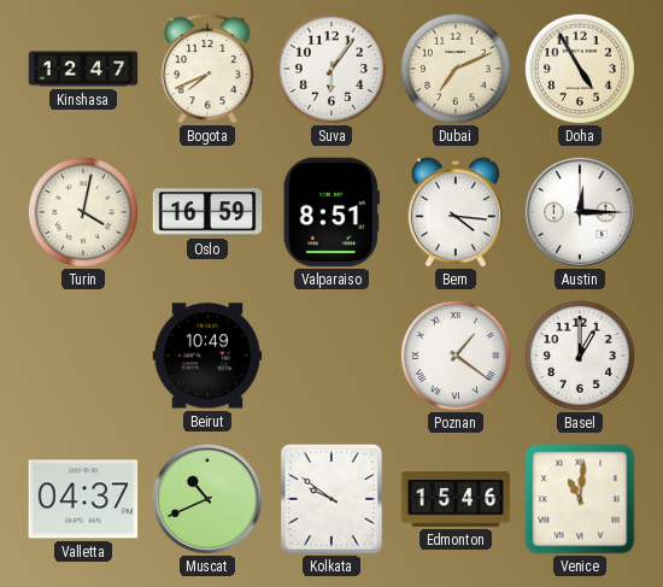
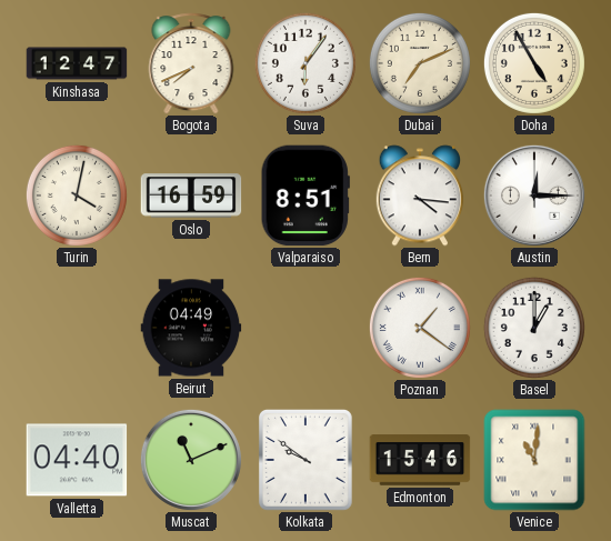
Beirut: 10:49 -> 04:49
Valletta: 04:37 -> 04:40
Muscat: 10:41 -> 11:11
